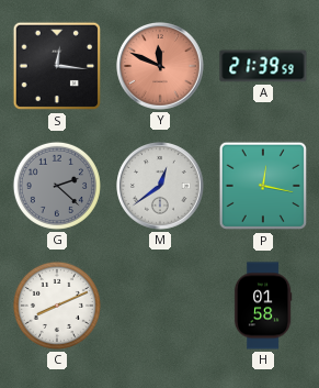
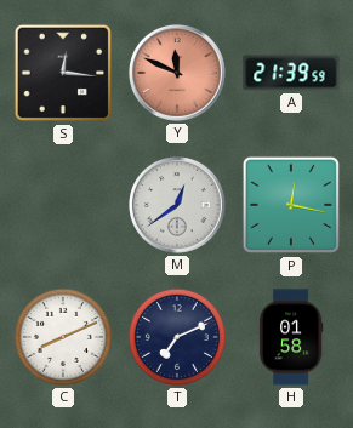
G: 2:22 -> none
T: none -> 7:11
